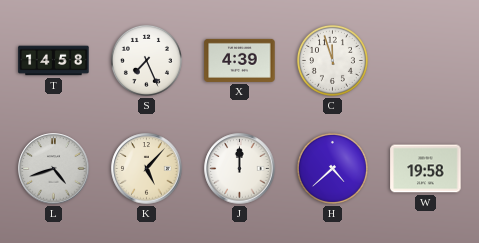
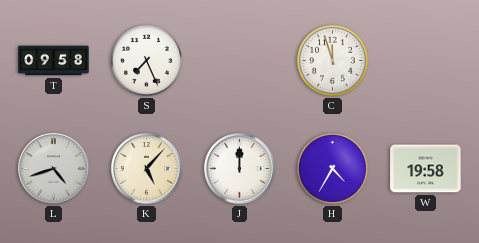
T: 14:58 -> 09:58
X: 4:39 -> none
H: 4:38 -> 4:35
